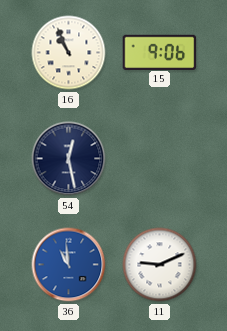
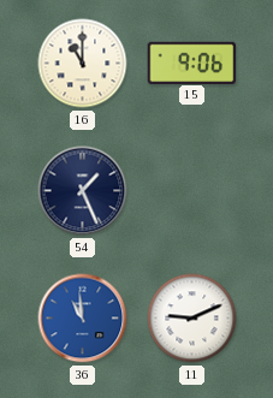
16: 10:56 -> 11:00
54: 12:28 -> 1:26
